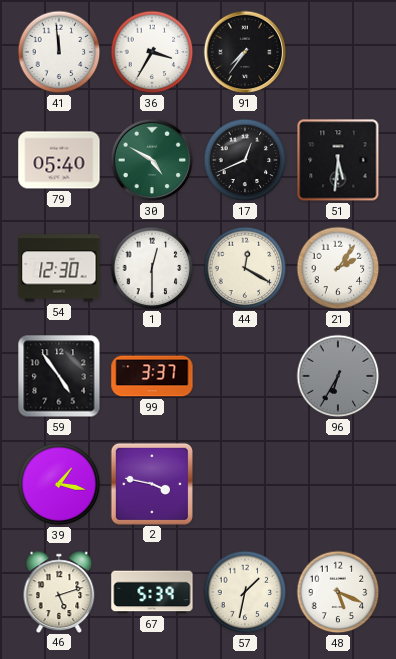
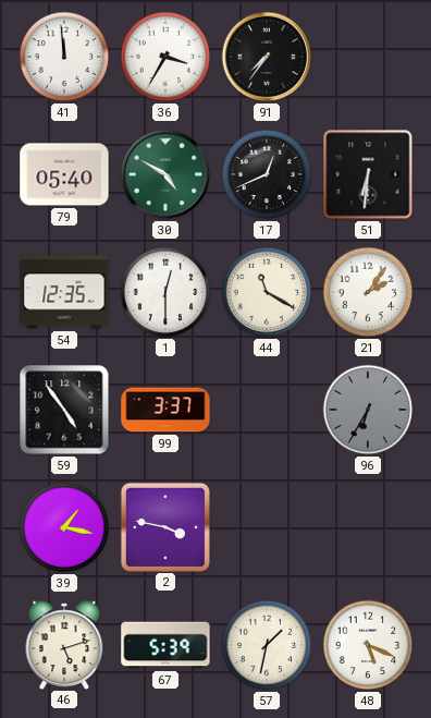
51: 5:31 -> 6:31
54: 12:30 -> 12:35
44: 12:20 -> 11:20
